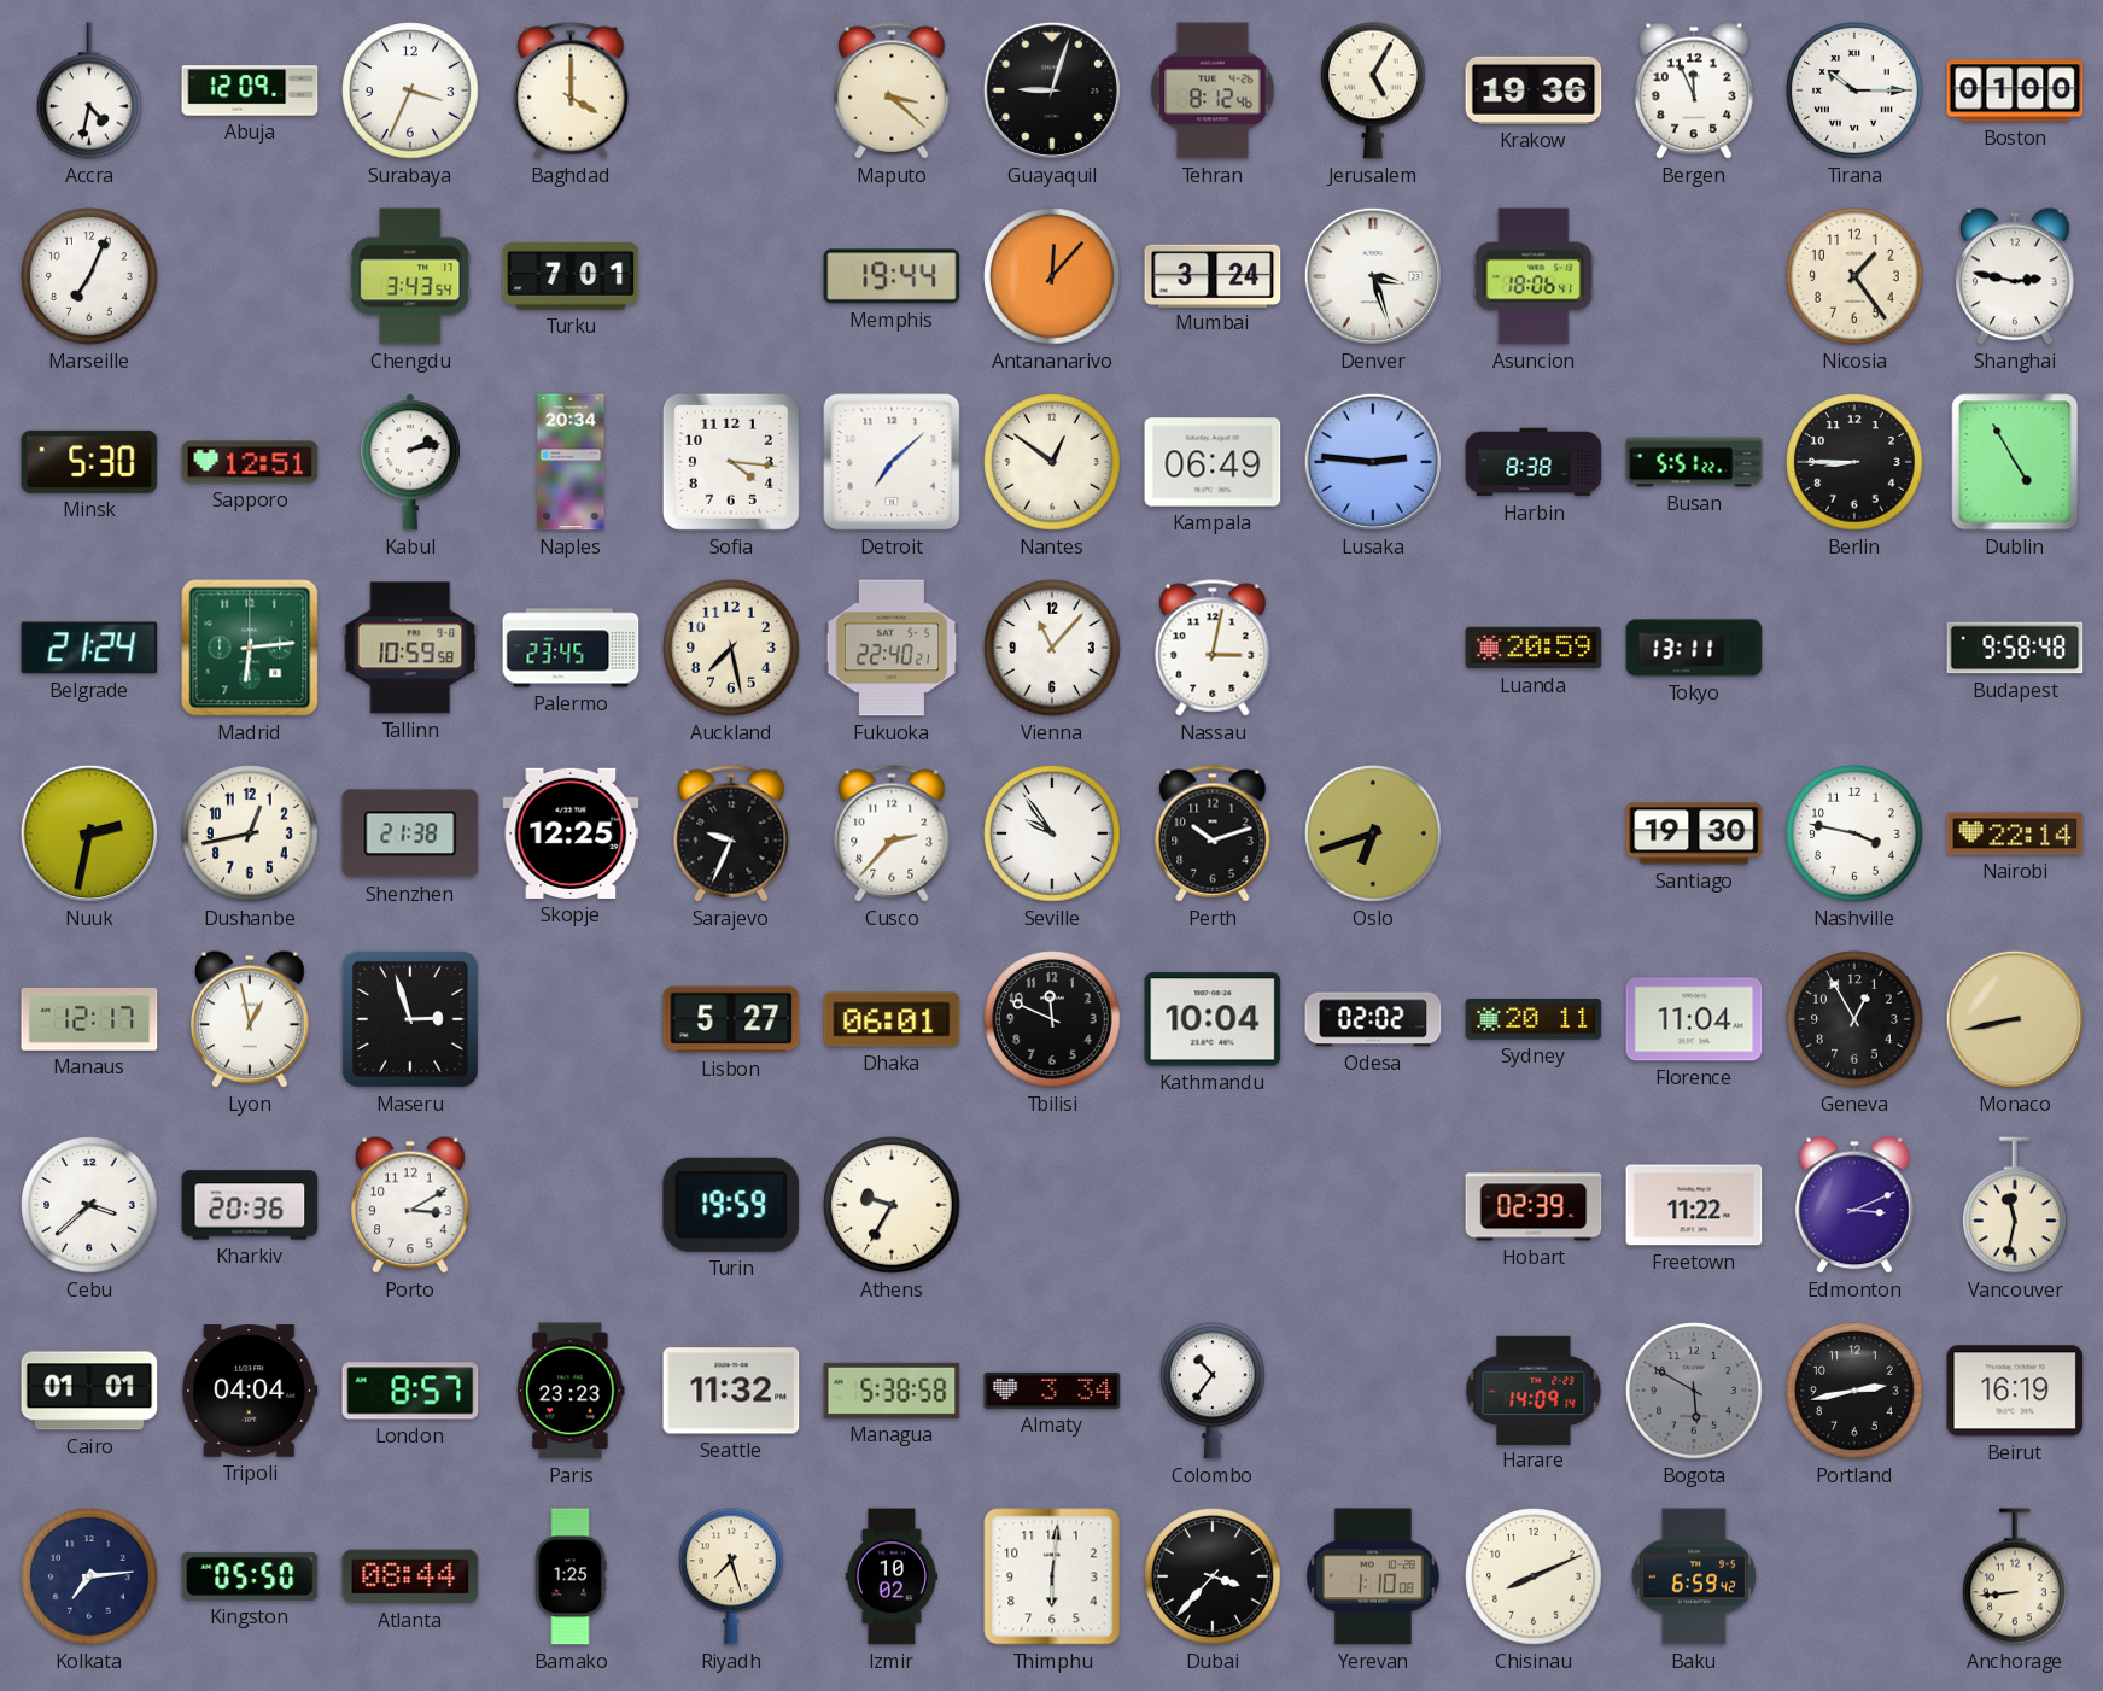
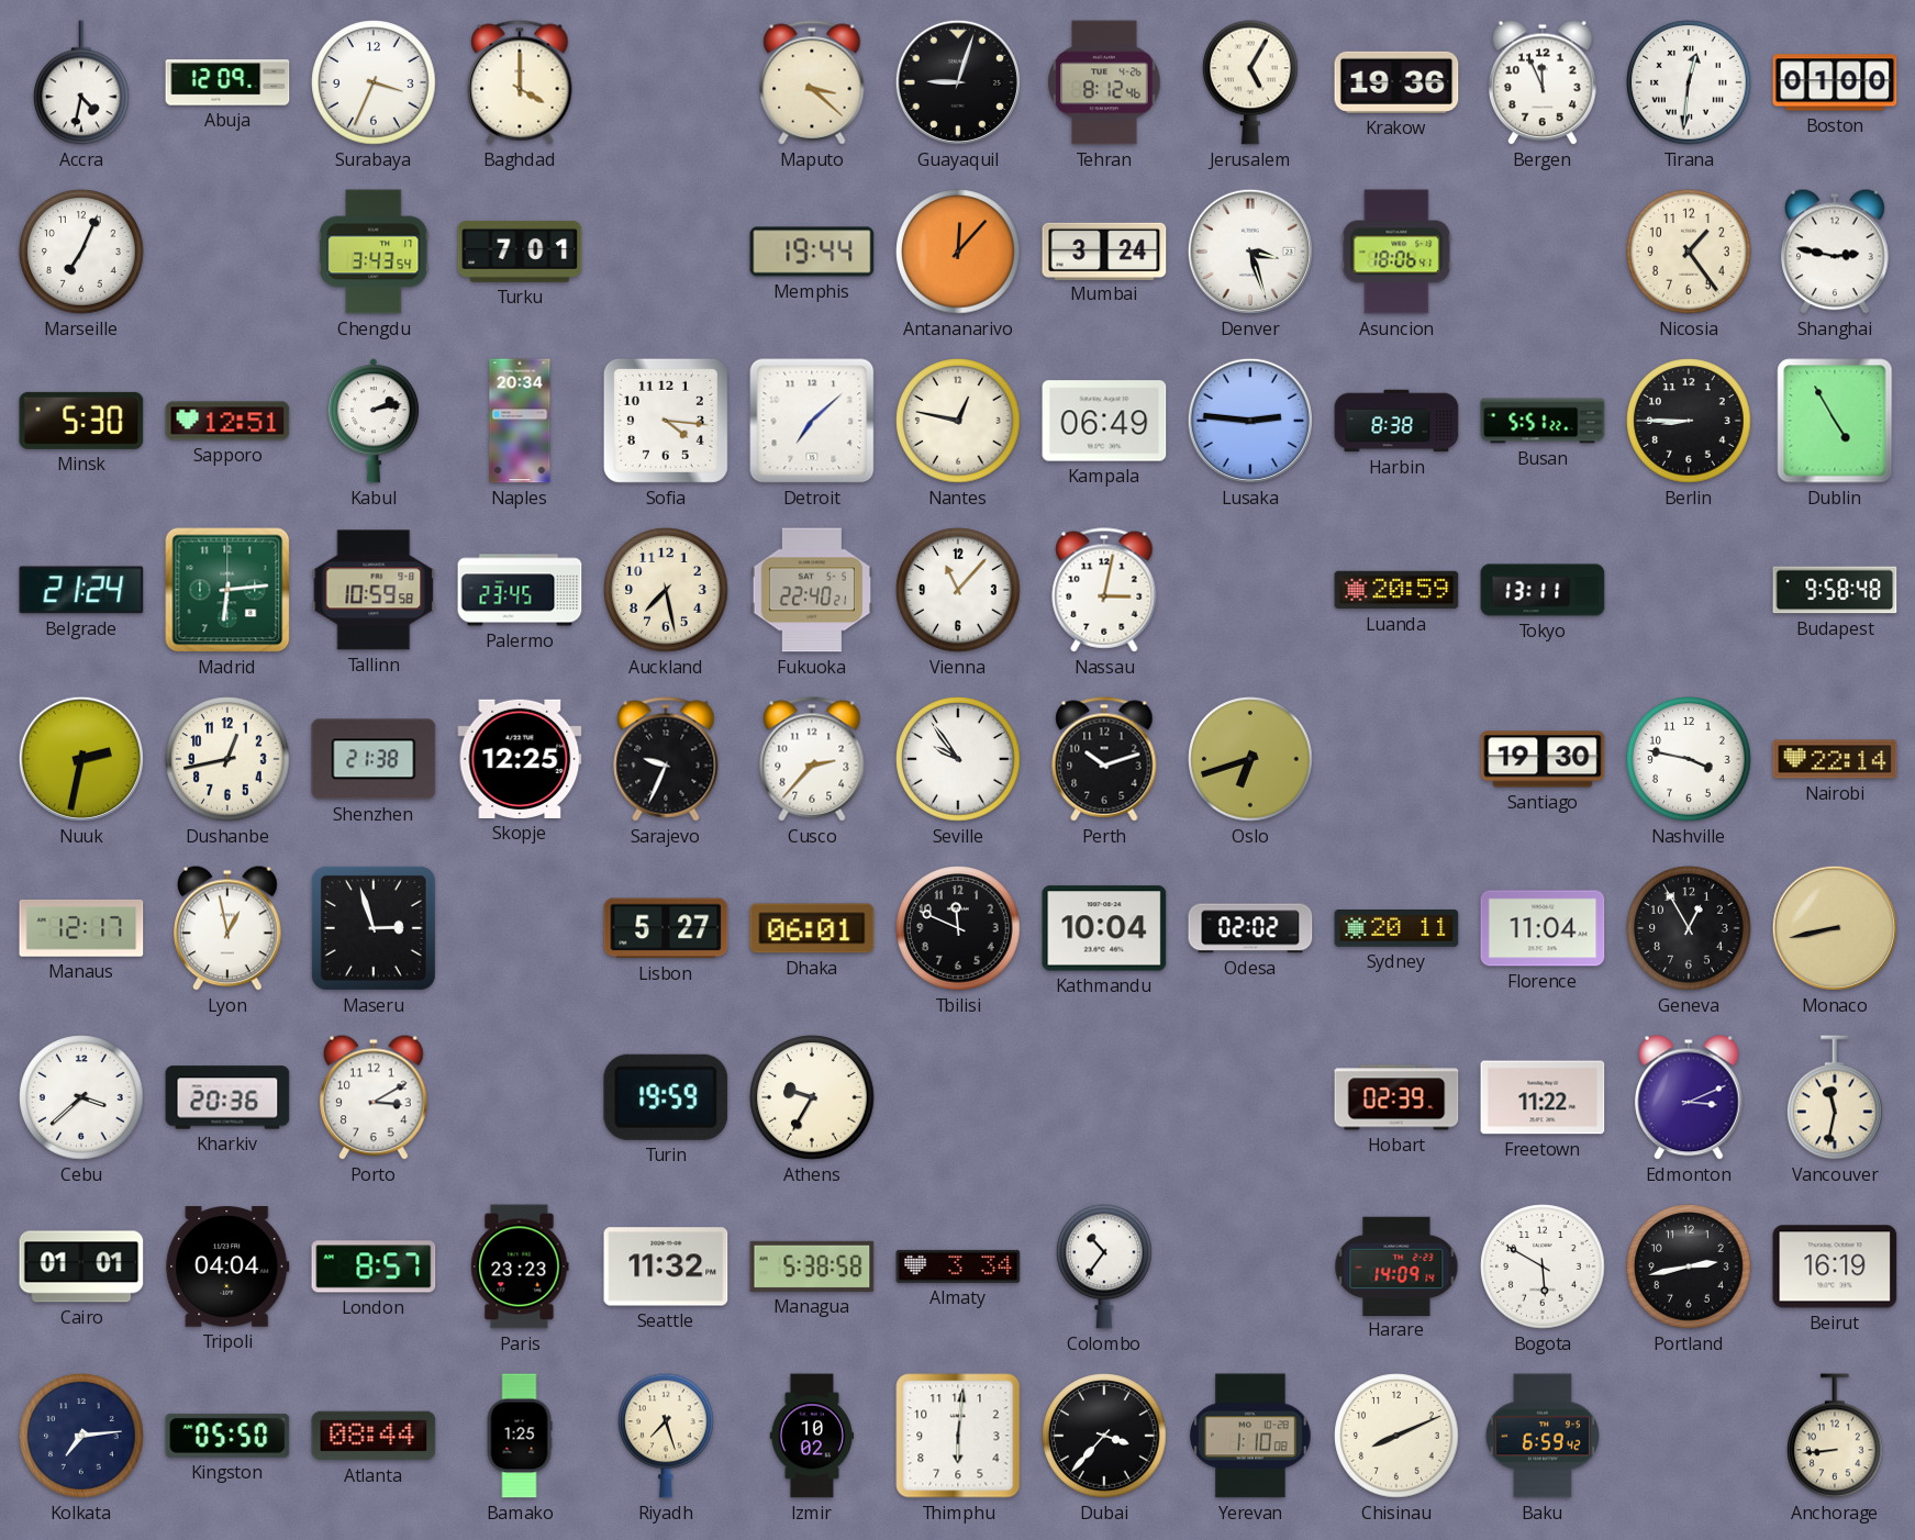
Tirana: 10:15 -> 12:31
Nantes: 12:51 -> 12:47
Bogota dial: grey -> white
